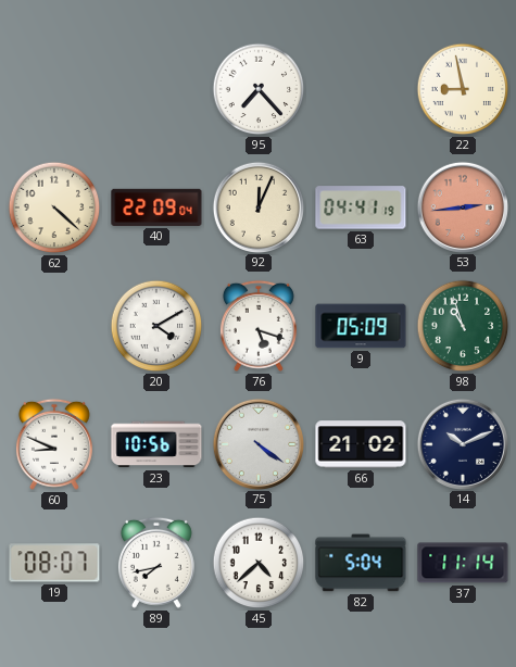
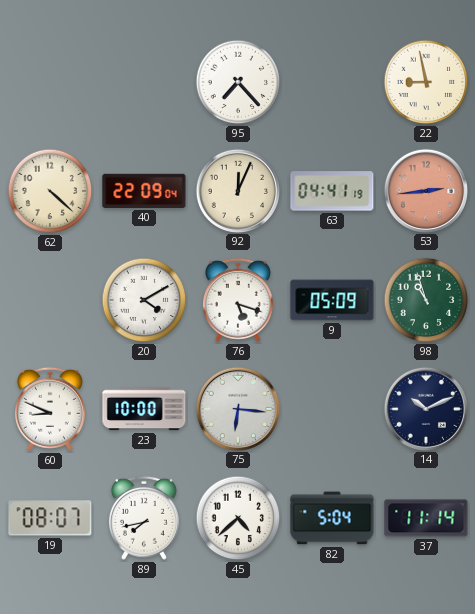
23: 10:56 -> 10:00
75: 4:21 -> 6:16
66: 21:02 -> none
